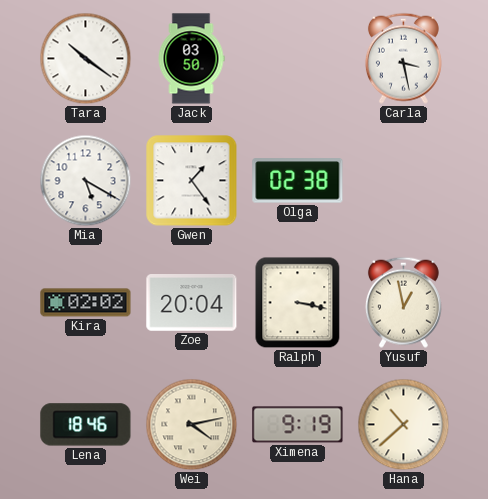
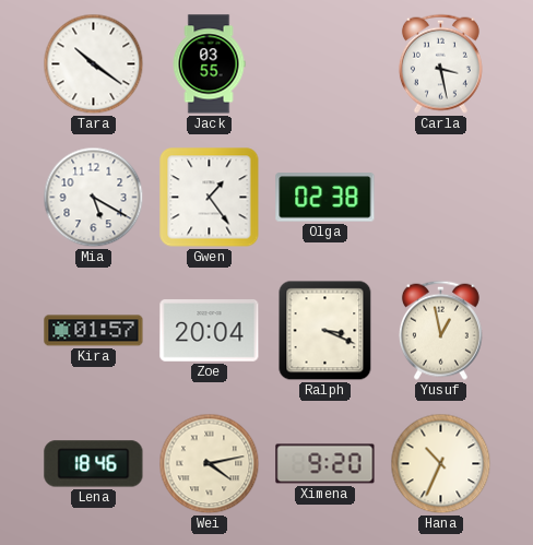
Jack: 03:50 -> 03:55
Kira: 02:02 -> 01:57
Ralph: 3:17 -> 3:19
Ximena: 9:19 -> 9:20
Hana: 10:38 -> 10:34
